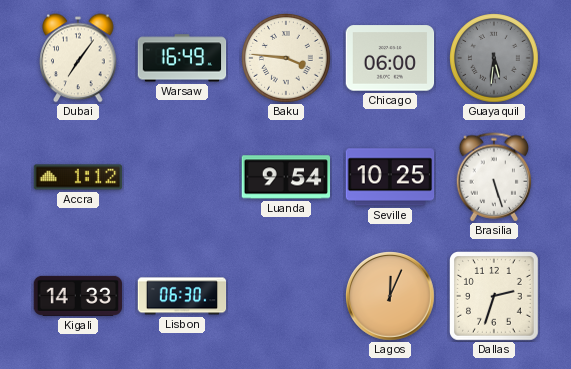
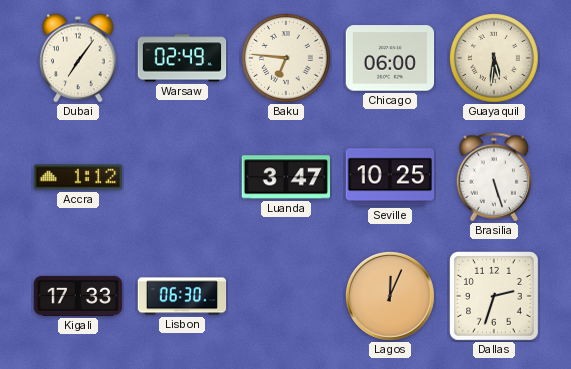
Warsaw: 16:49 -> 02:49
Baku: 3:46 -> 6:46
Guayaquil dial: grey -> cream
Luanda: 9:54 -> 3:47
Kigali: 14:33 -> 17:33
